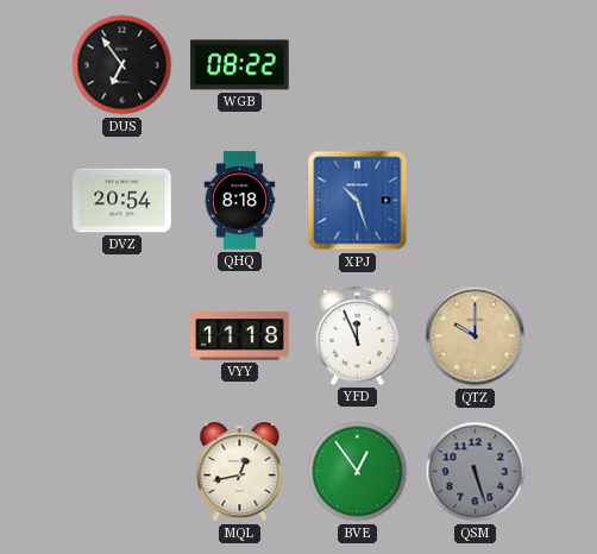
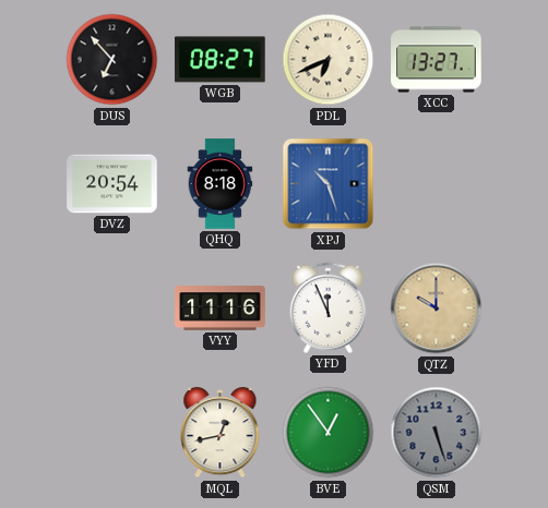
DUS: 6:54 -> 6:53
WGB: 08:22 -> 08:27
PDL: none -> 6:41
XCC: none -> 13:27
VYY: 11:18 -> 11:16
